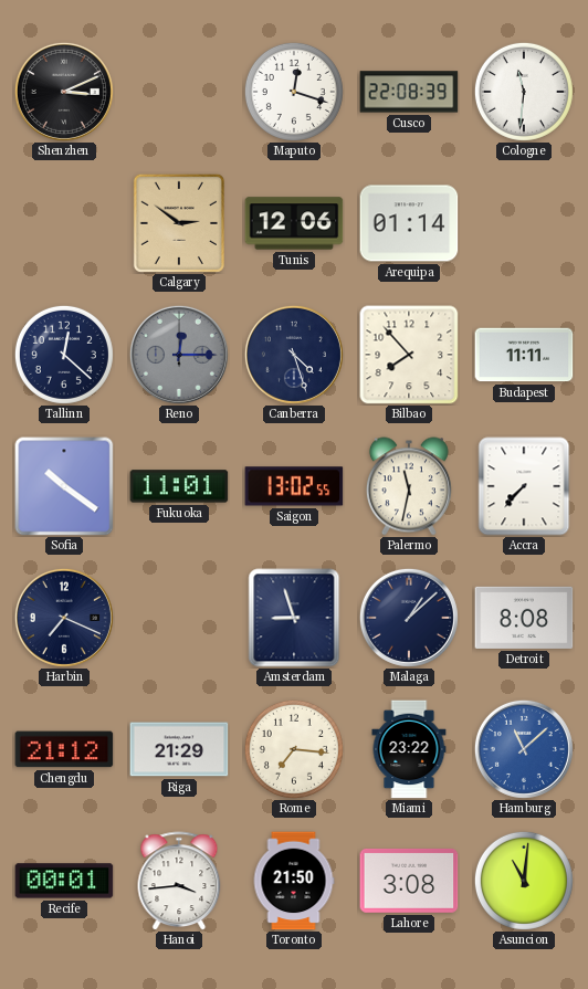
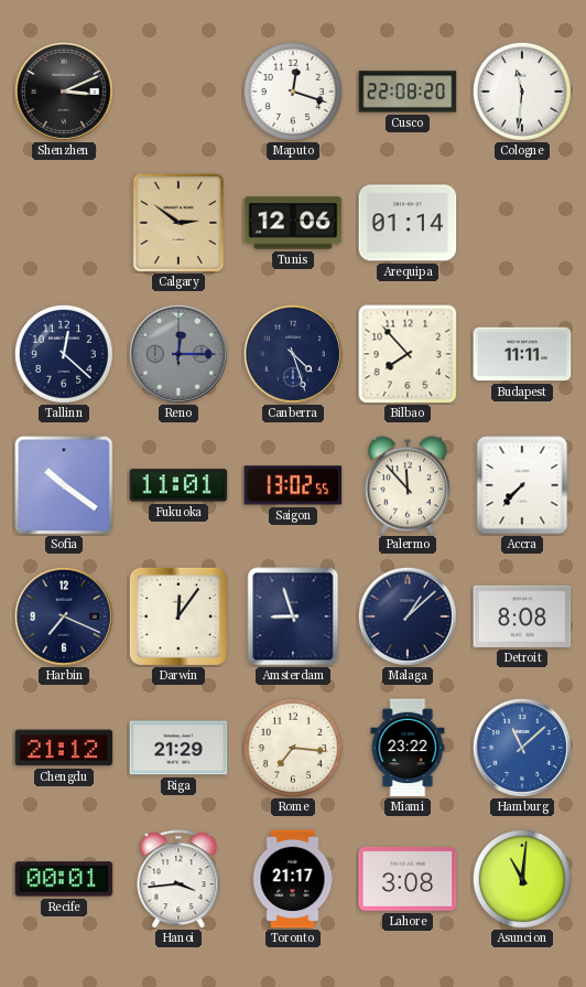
Cusco: 22:08:39 -> 22:08:20
Palermo: 11:32 -> 11:53
Darwin: none -> 12:06
Toronto: 21:50 -> 21:17
